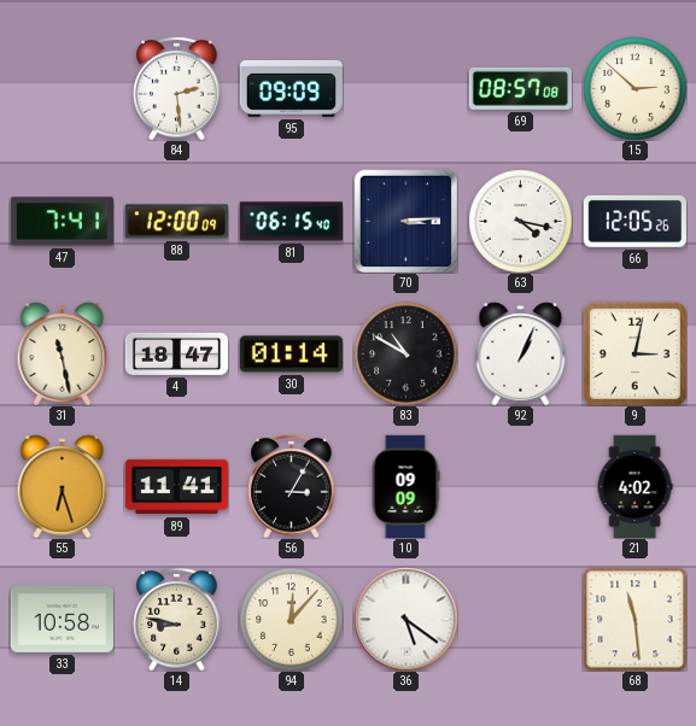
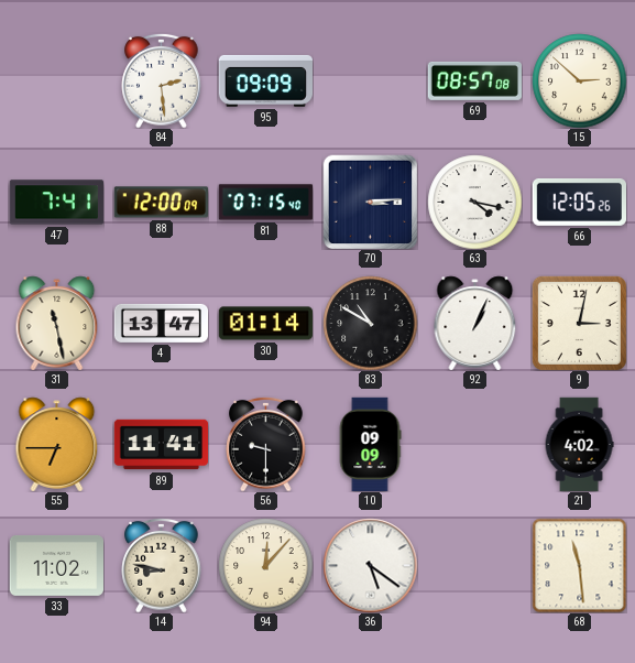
81: 06:15 -> 07:15
4: 18:47 -> 13:47
55: 6:27 -> 6:45
56: 3:05 -> 9:30
33: 10:58 -> 11:02
